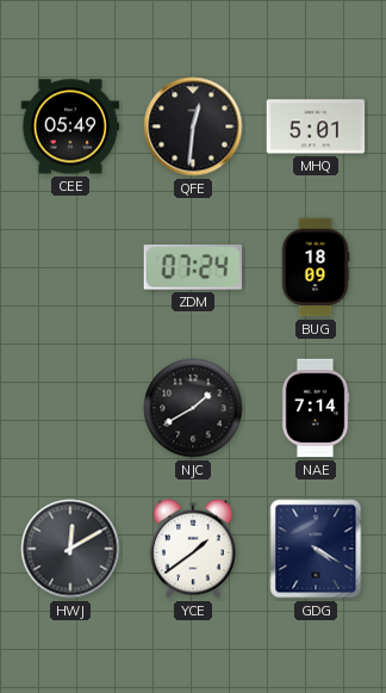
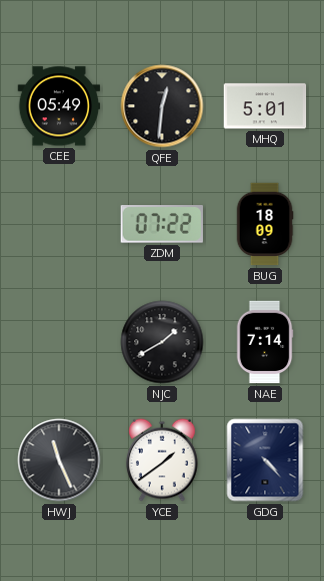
ZDM: 07:24 -> 07:22
HWJ: 12:10 -> 11:26
GDG: 4:20 -> 4:23
